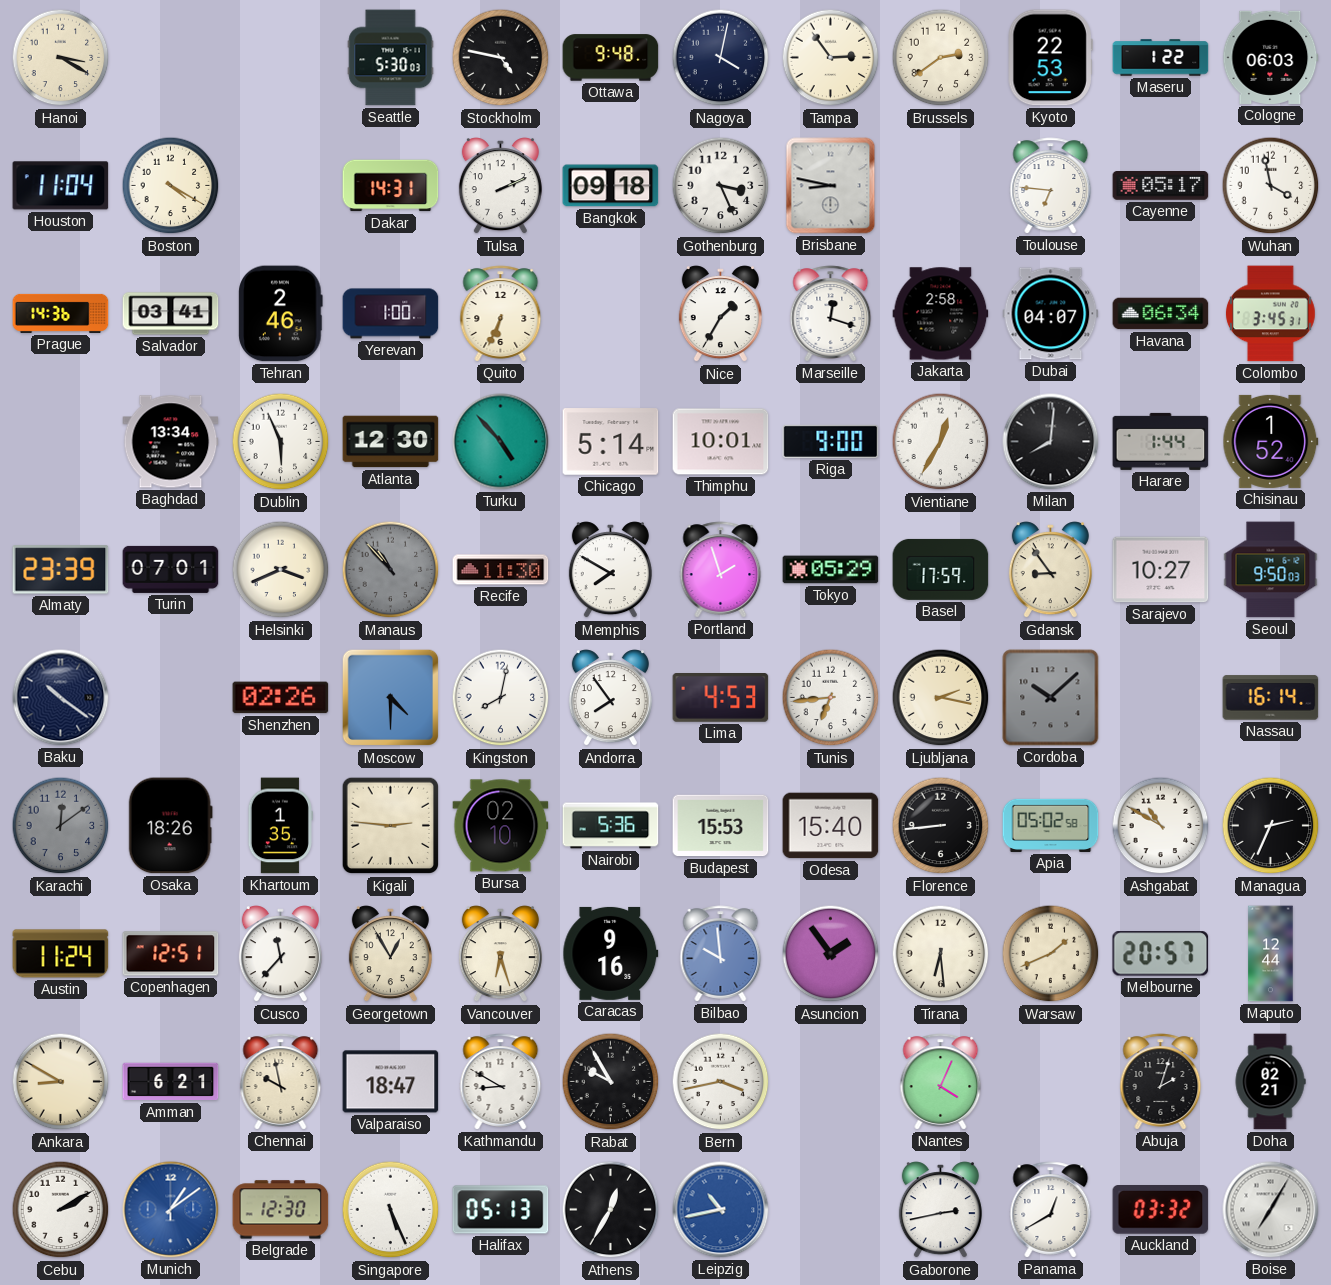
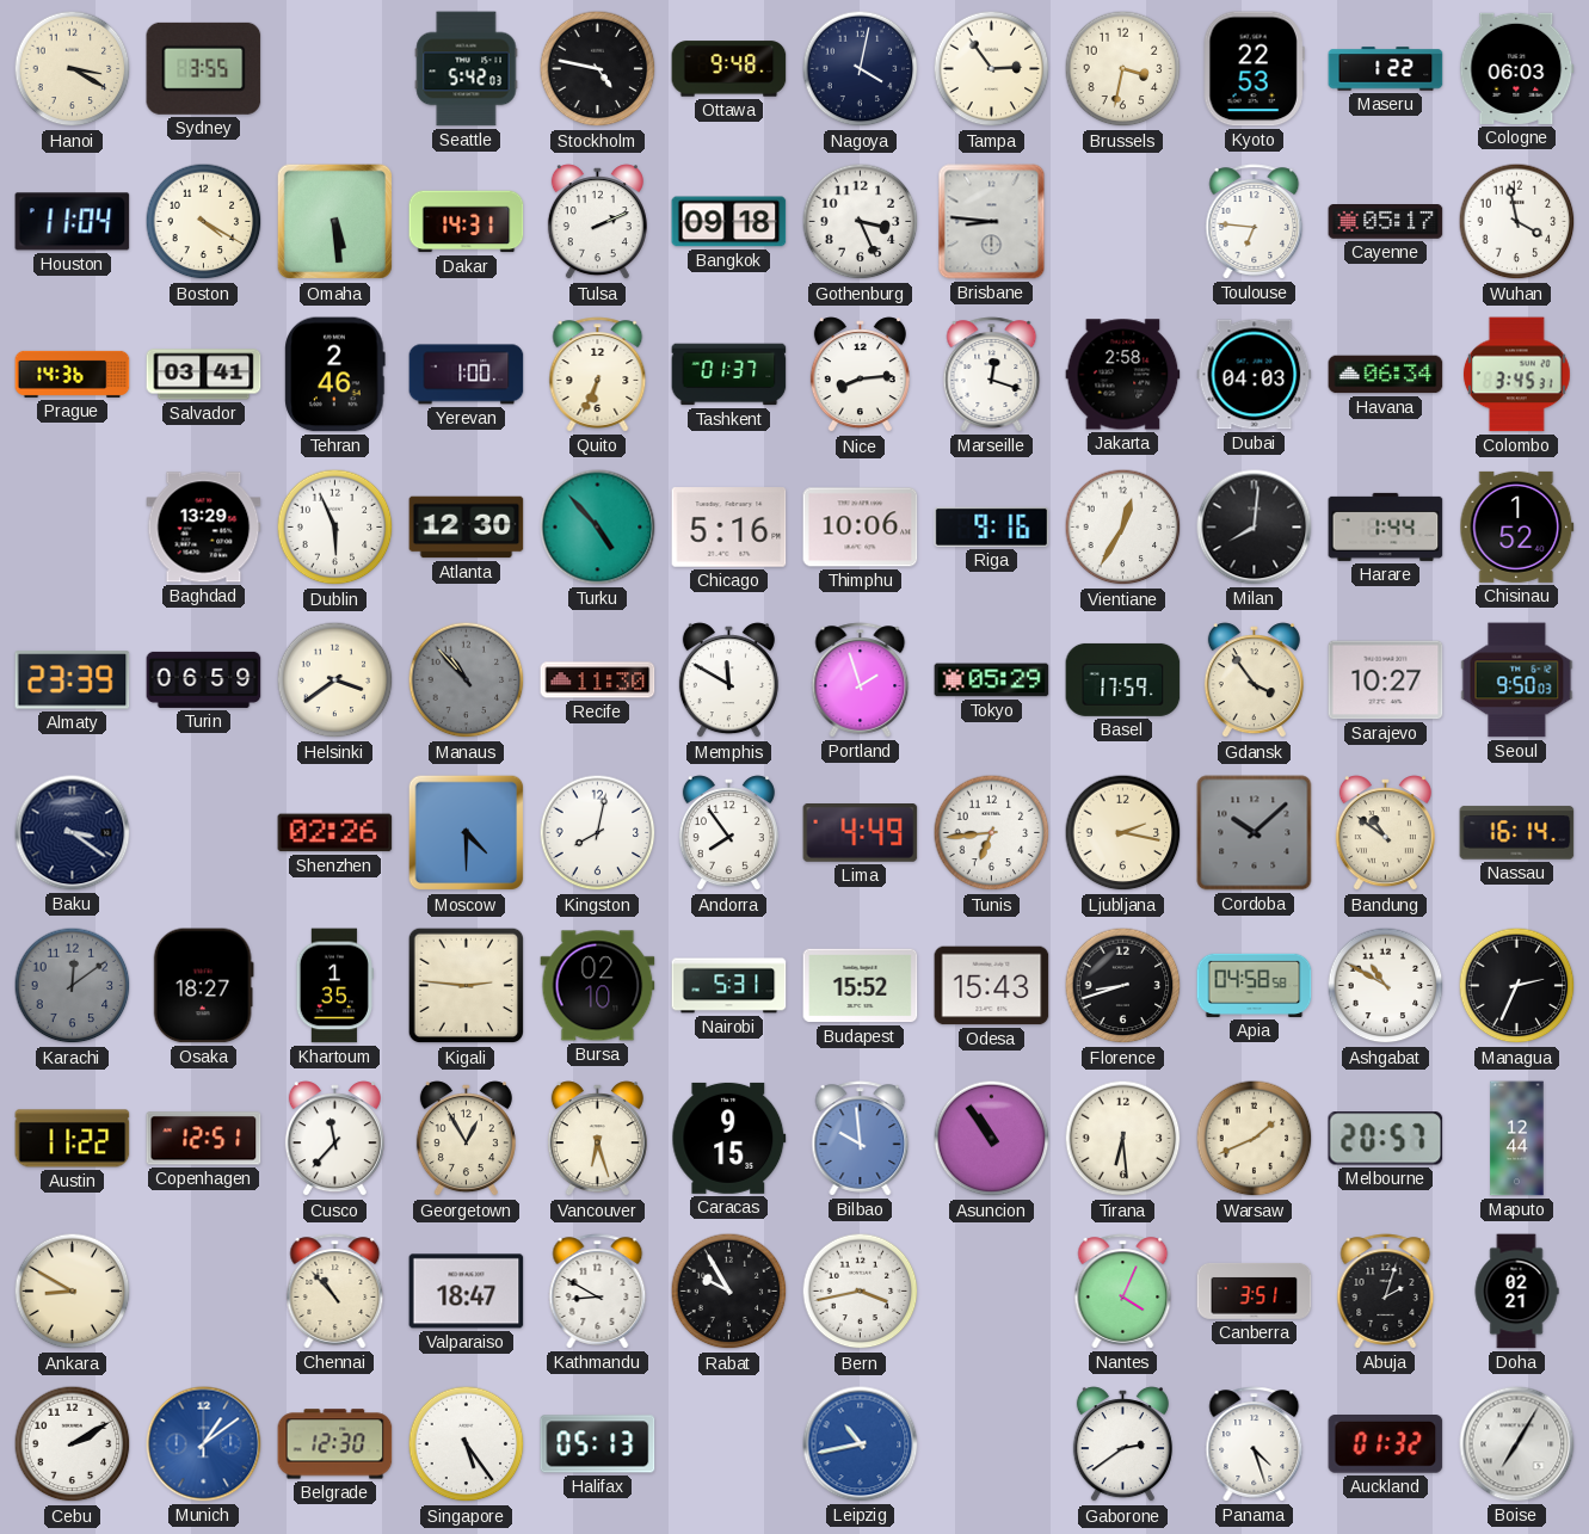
Sydney: none -> 3:55
Seattle: 5:30 -> 5:42
Brussels: 2:39 -> 3:32
Omaha: none -> 5:29
Brisbane: 8:47 -> 8:46
Tashkent: none -> 01:37
Nice: 1:35 -> 8:14
Dubai: 04:07 -> 04:03
Baghdad: 13:34 -> 13:29
Chicago: 5:14 -> 5:16
Thimphu: 10:01 -> 10:06
Riga: 9:00 -> 9:16
Turin: 07:01 -> 06:59
Helsinki: 3:41 -> 3:39
Memphis: 7:50 -> 11:50
Gdansk: 8:54 -> 3:54
Baku: 10:21 -> 3:21
Lima: 4:53 -> 4:49
Bandung: none -> 10:51
Osaka: 18:26 -> 18:27
Nairobi: 5:36 -> 5:31
Budapest: 15:53 -> 15:52
Odesa: 15:40 -> 15:43
Florence: 8:44 -> 8:42
Apia: 05:02 -> 04:58
Austin: 11:24 -> 11:22
Caracas: 9:16 -> 9:15
Asuncion: 1:54 -> 10:54
Amman: 6:21 -> none
Chennai: 9:58 -> 10:53
Canberra: none -> 3:51
Singapore: 5:26 -> 5:24
Athens: 12:35 -> none
Gaborone: 2:43 -> 2:39
Panama: 12:40 -> 4:27
Auckland: 03:32 -> 01:32
